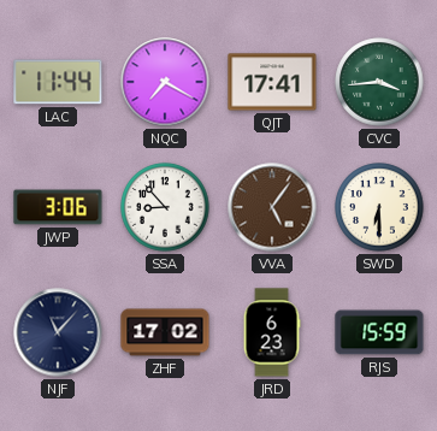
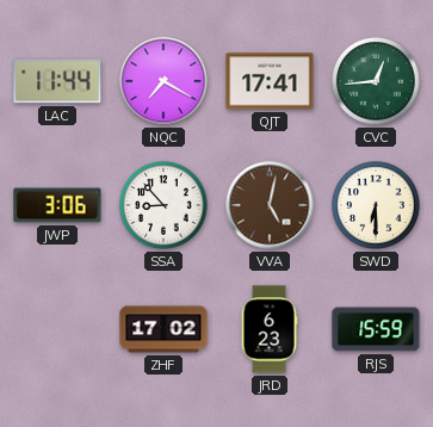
CVC: 3:44 -> 12:44
VVA: 5:06 -> 5:02
NJF: 11:07 -> none
